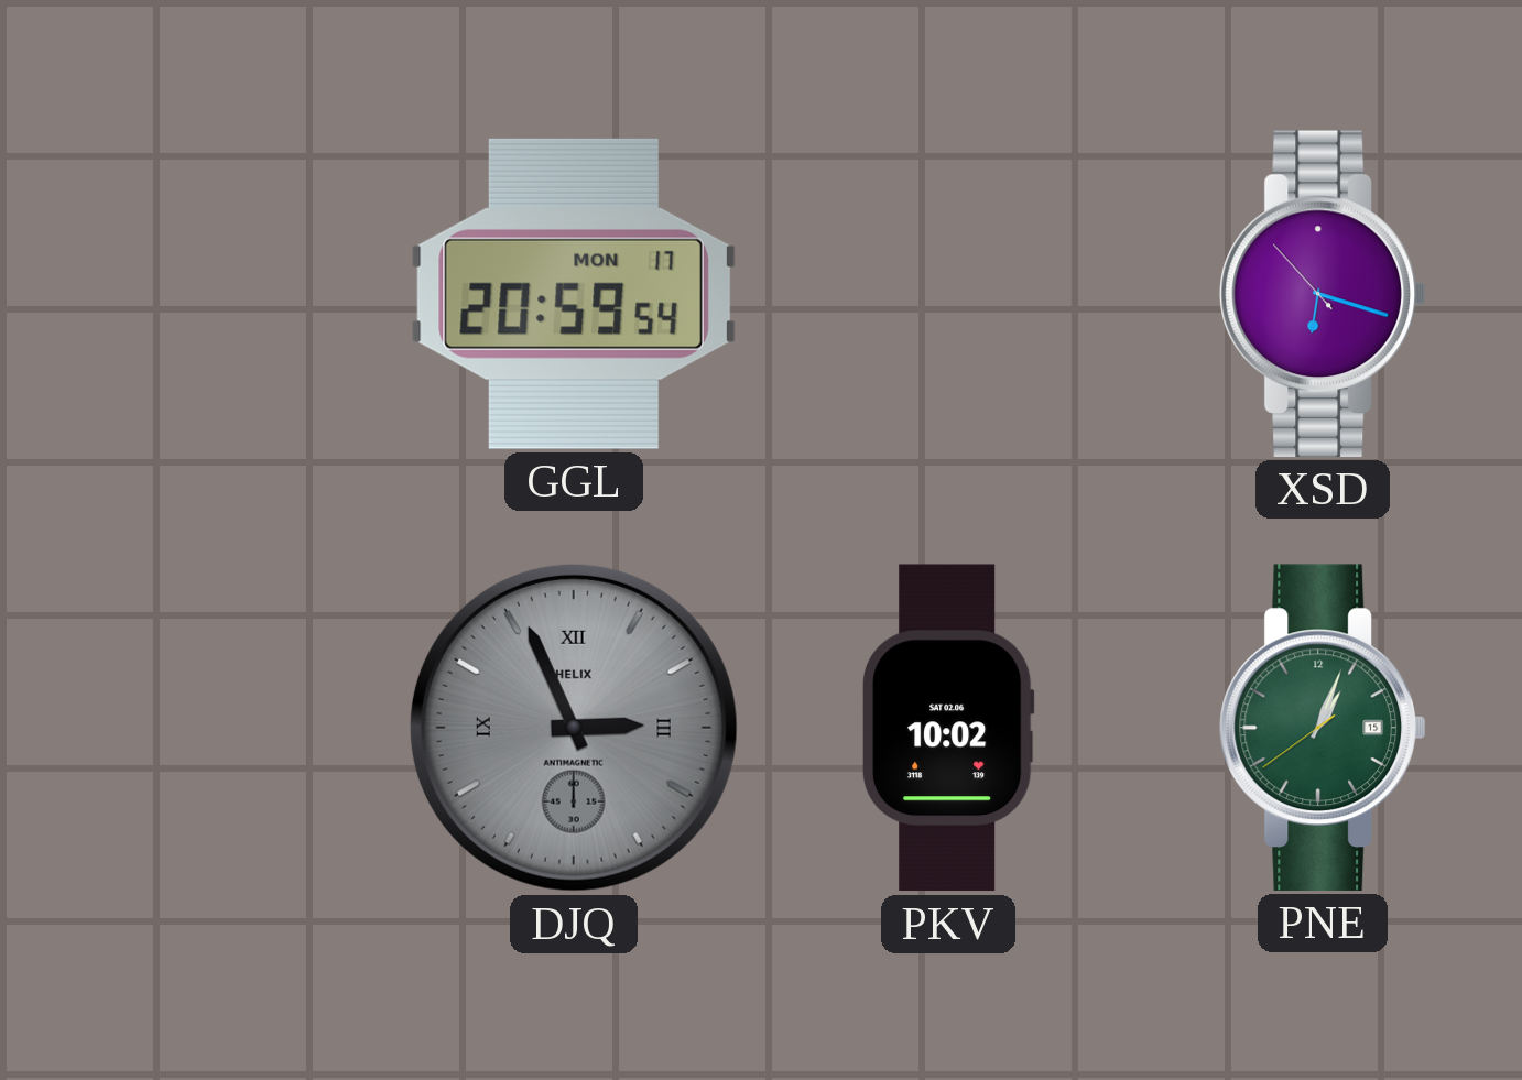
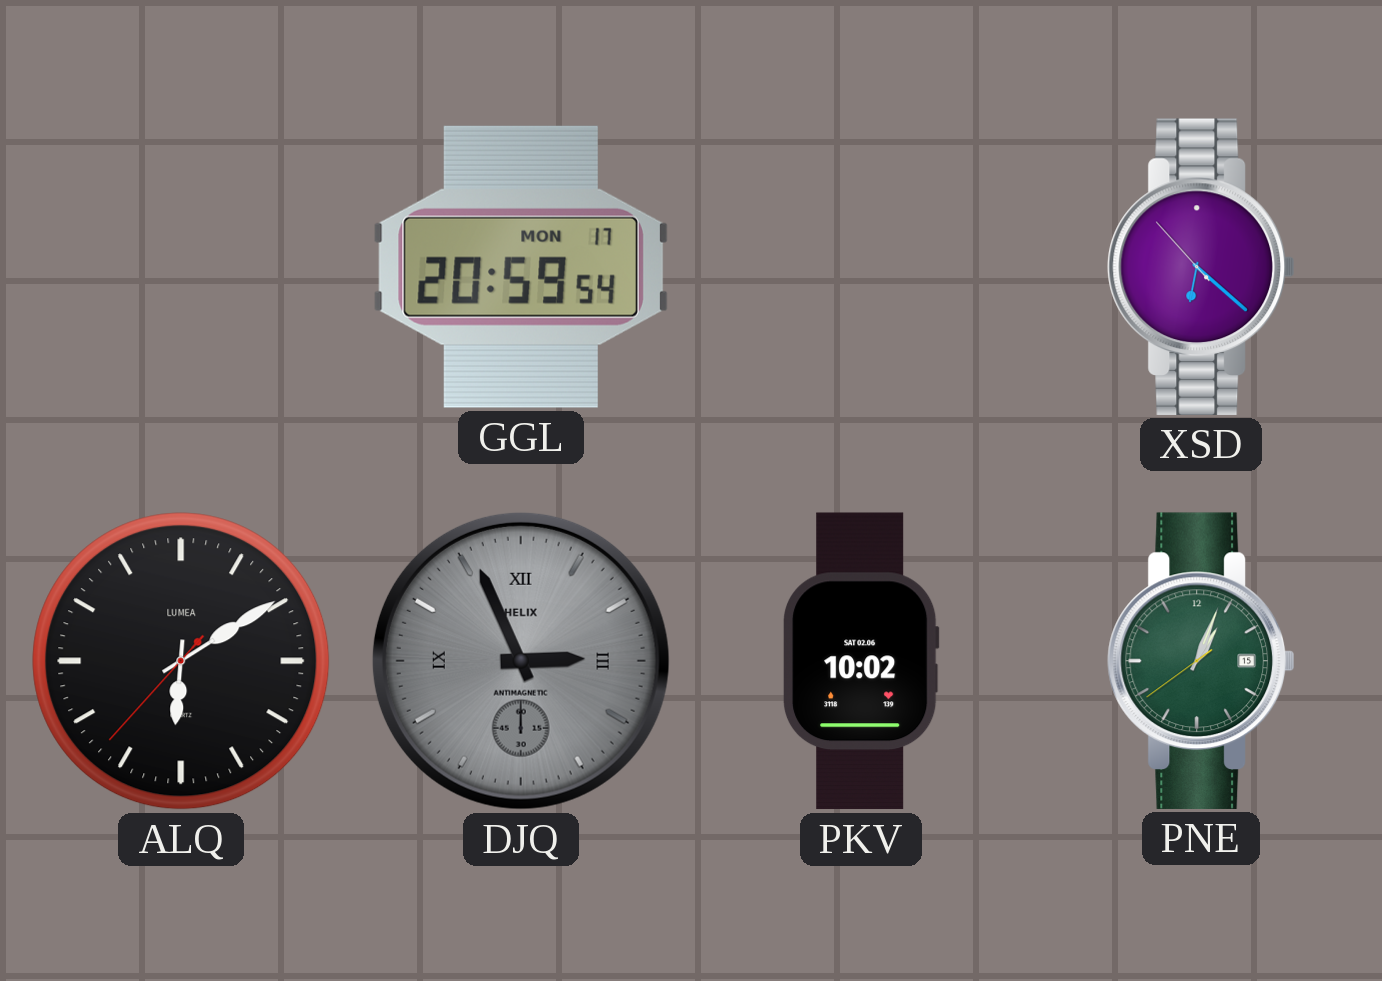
XSD: 6:17 -> 6:21
ALQ: none -> 6:09
